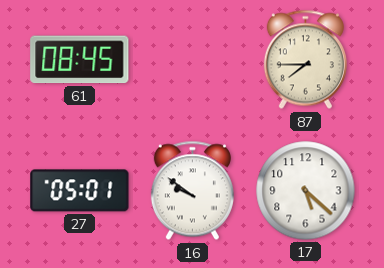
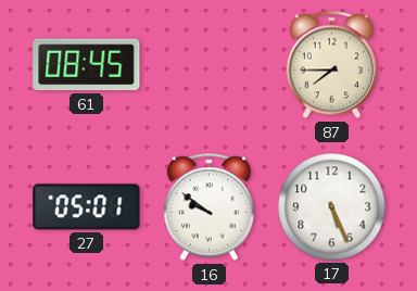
17: 5:22 -> 5:26
